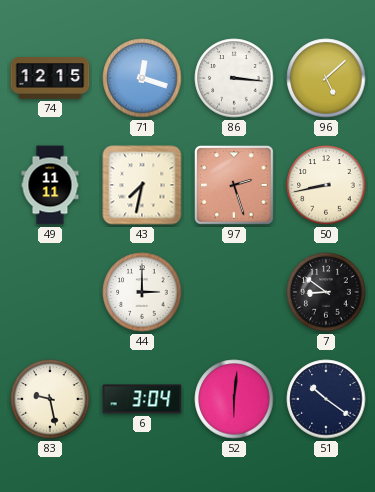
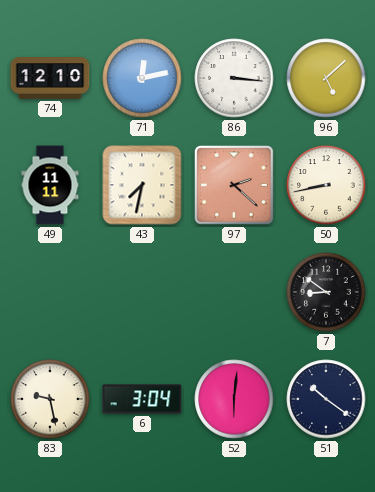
74: 12:15 -> 12:10
71: 12:18 -> 12:13
97: 2:27 -> 2:22
44: 3:00 -> none
